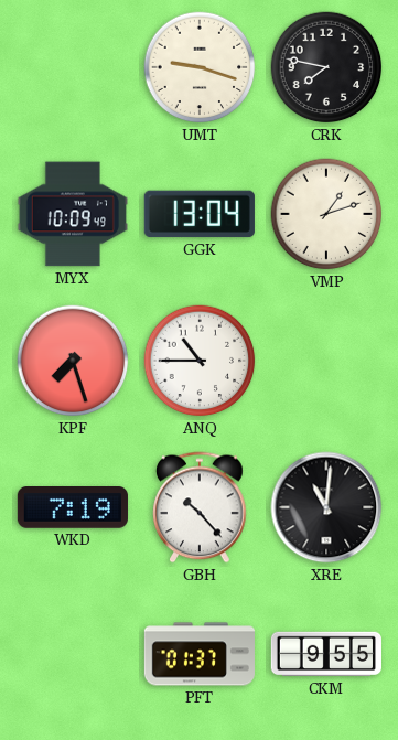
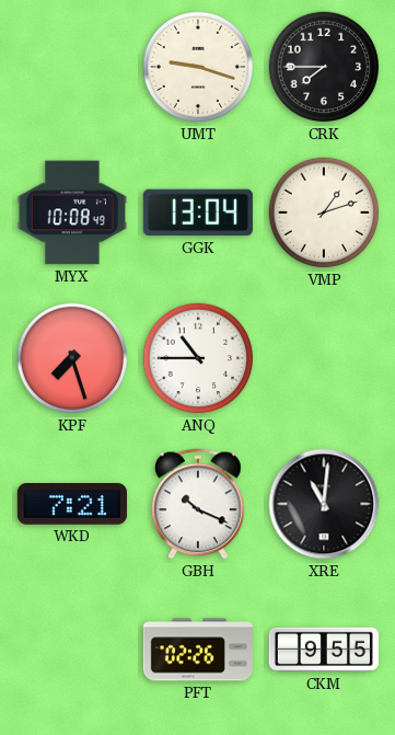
CRK: 7:47 -> 7:45
MYX: 10:09 -> 10:08
WKD: 7:19 -> 7:21
GBH: 10:23 -> 10:19
PFT: 01:37 -> 02:26
